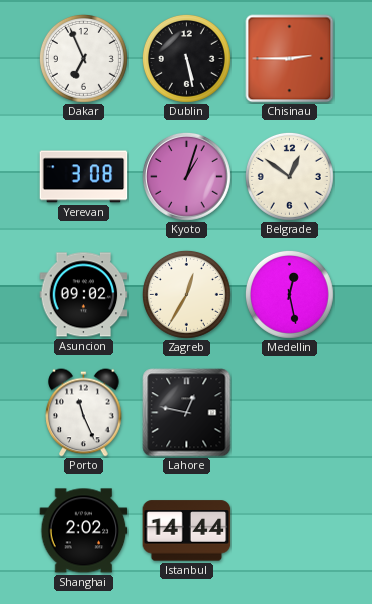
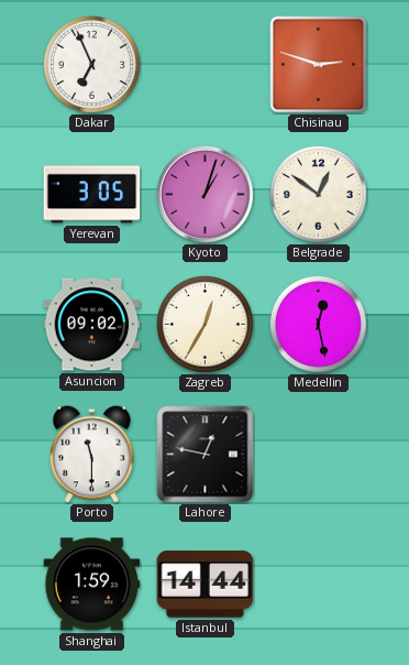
Dublin: 5:28 -> none
Chisinau: 2:45 -> 2:48
Yerevan: 3:08 -> 3:05
Porto: 11:26 -> 11:30
Shanghai: 2:02 -> 1:59
